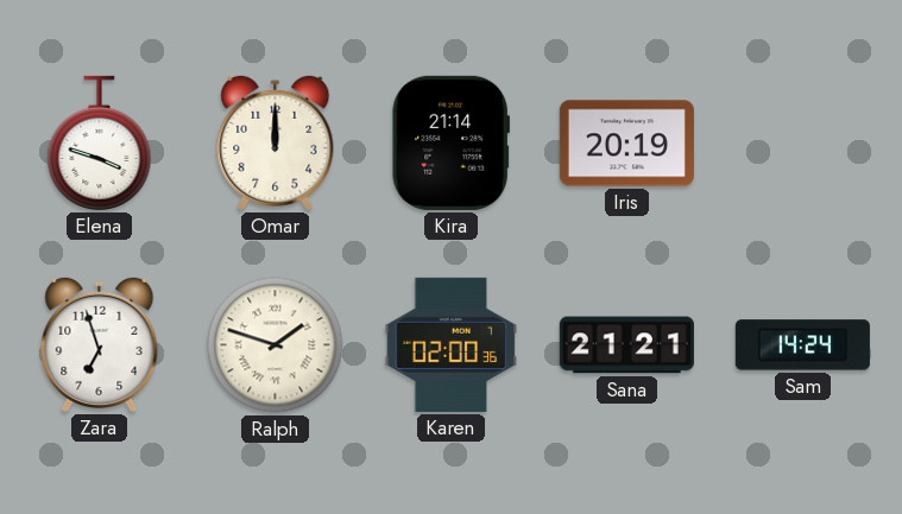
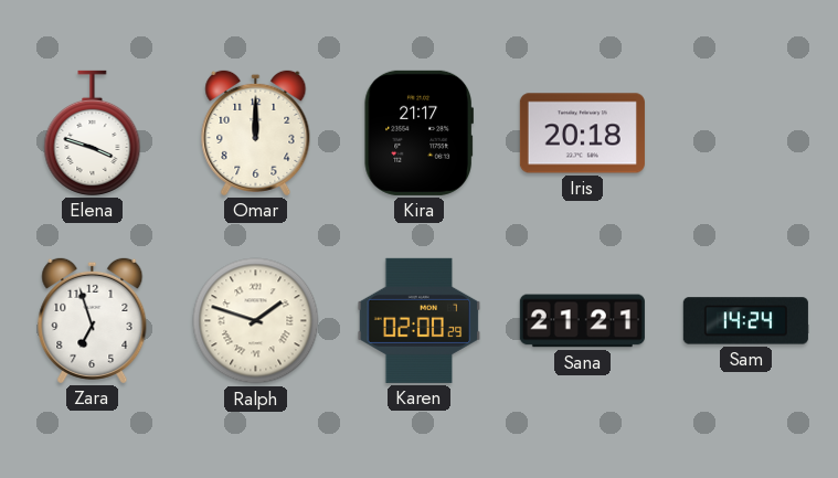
Kira: 21:14 -> 21:17
Iris: 20:19 -> 20:18
Karen: 02:00:36 -> 02:00:29
